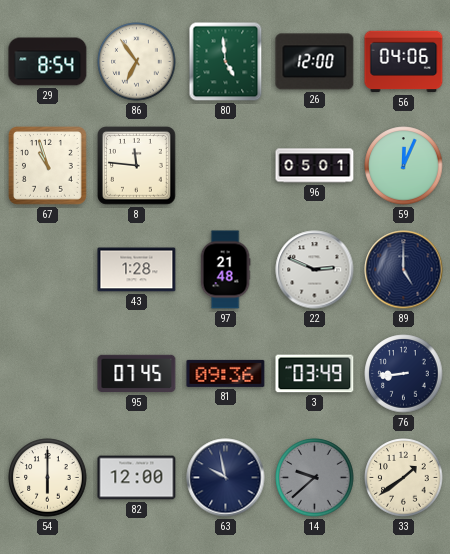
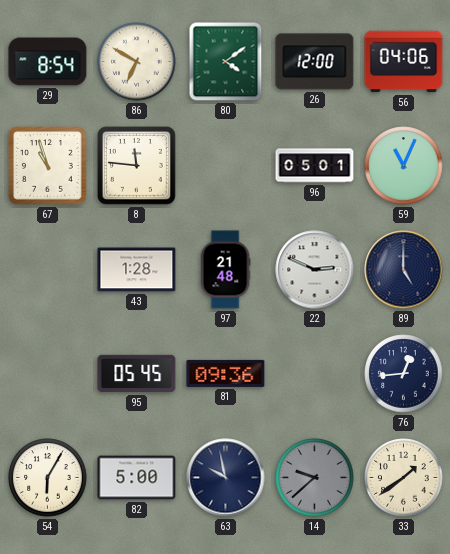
86: 6:54 -> 6:50
80: 4:59 -> 4:09
59: 12:04 -> 11:04
95: 07:45 -> 05:45
3: 03:49 -> none
76: 8:44 -> 12:44
54: 6:00 -> 6:05
82: 12:00 -> 5:00
